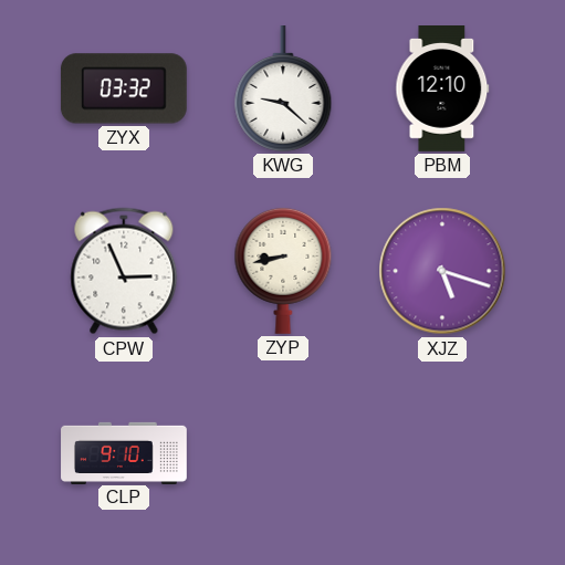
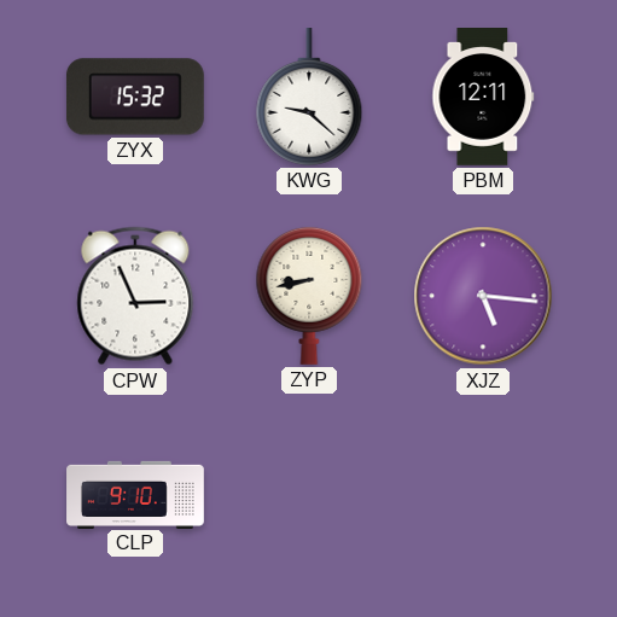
ZYX: 03:32 -> 15:32
PBM: 12:10 -> 12:11
XJZ: 5:18 -> 5:16
